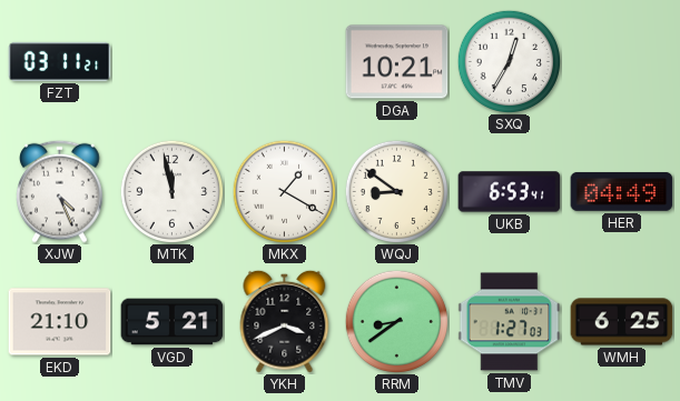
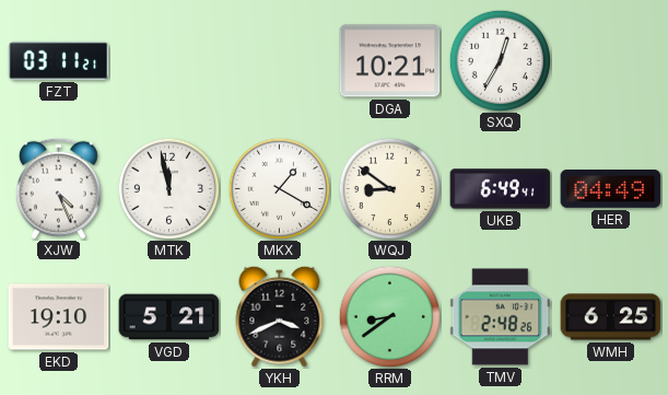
UKB: 6:53 -> 6:49
EKD: 21:10 -> 19:10
TMV: 1:27 -> 2:48
